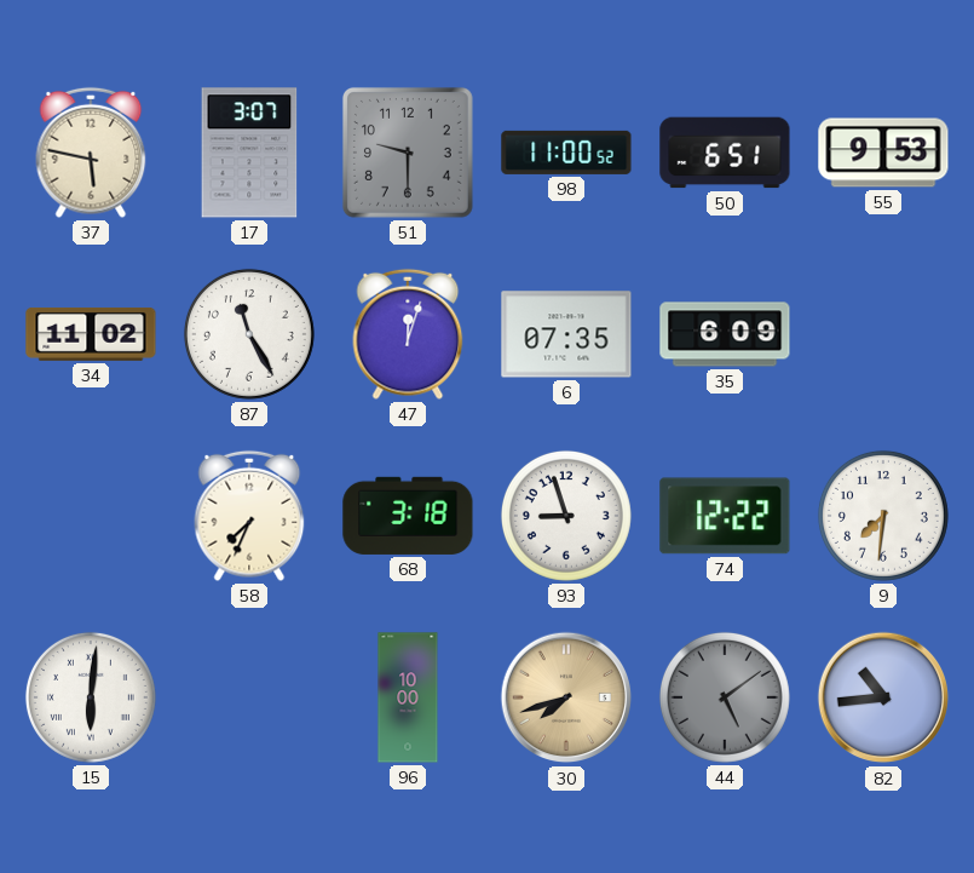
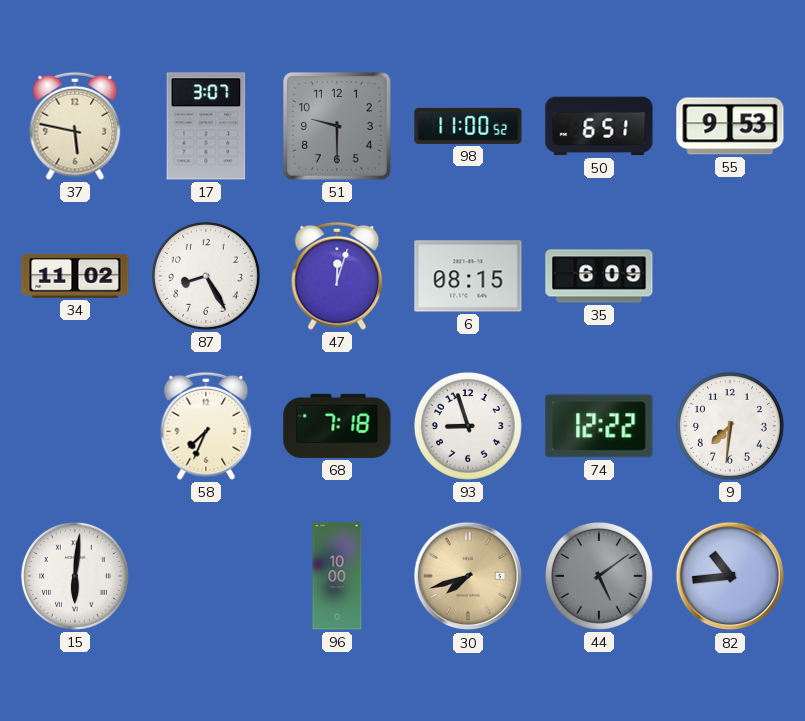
87: 11:25 -> 8:25
6: 07:35 -> 08:15
68: 3:18 -> 7:18
